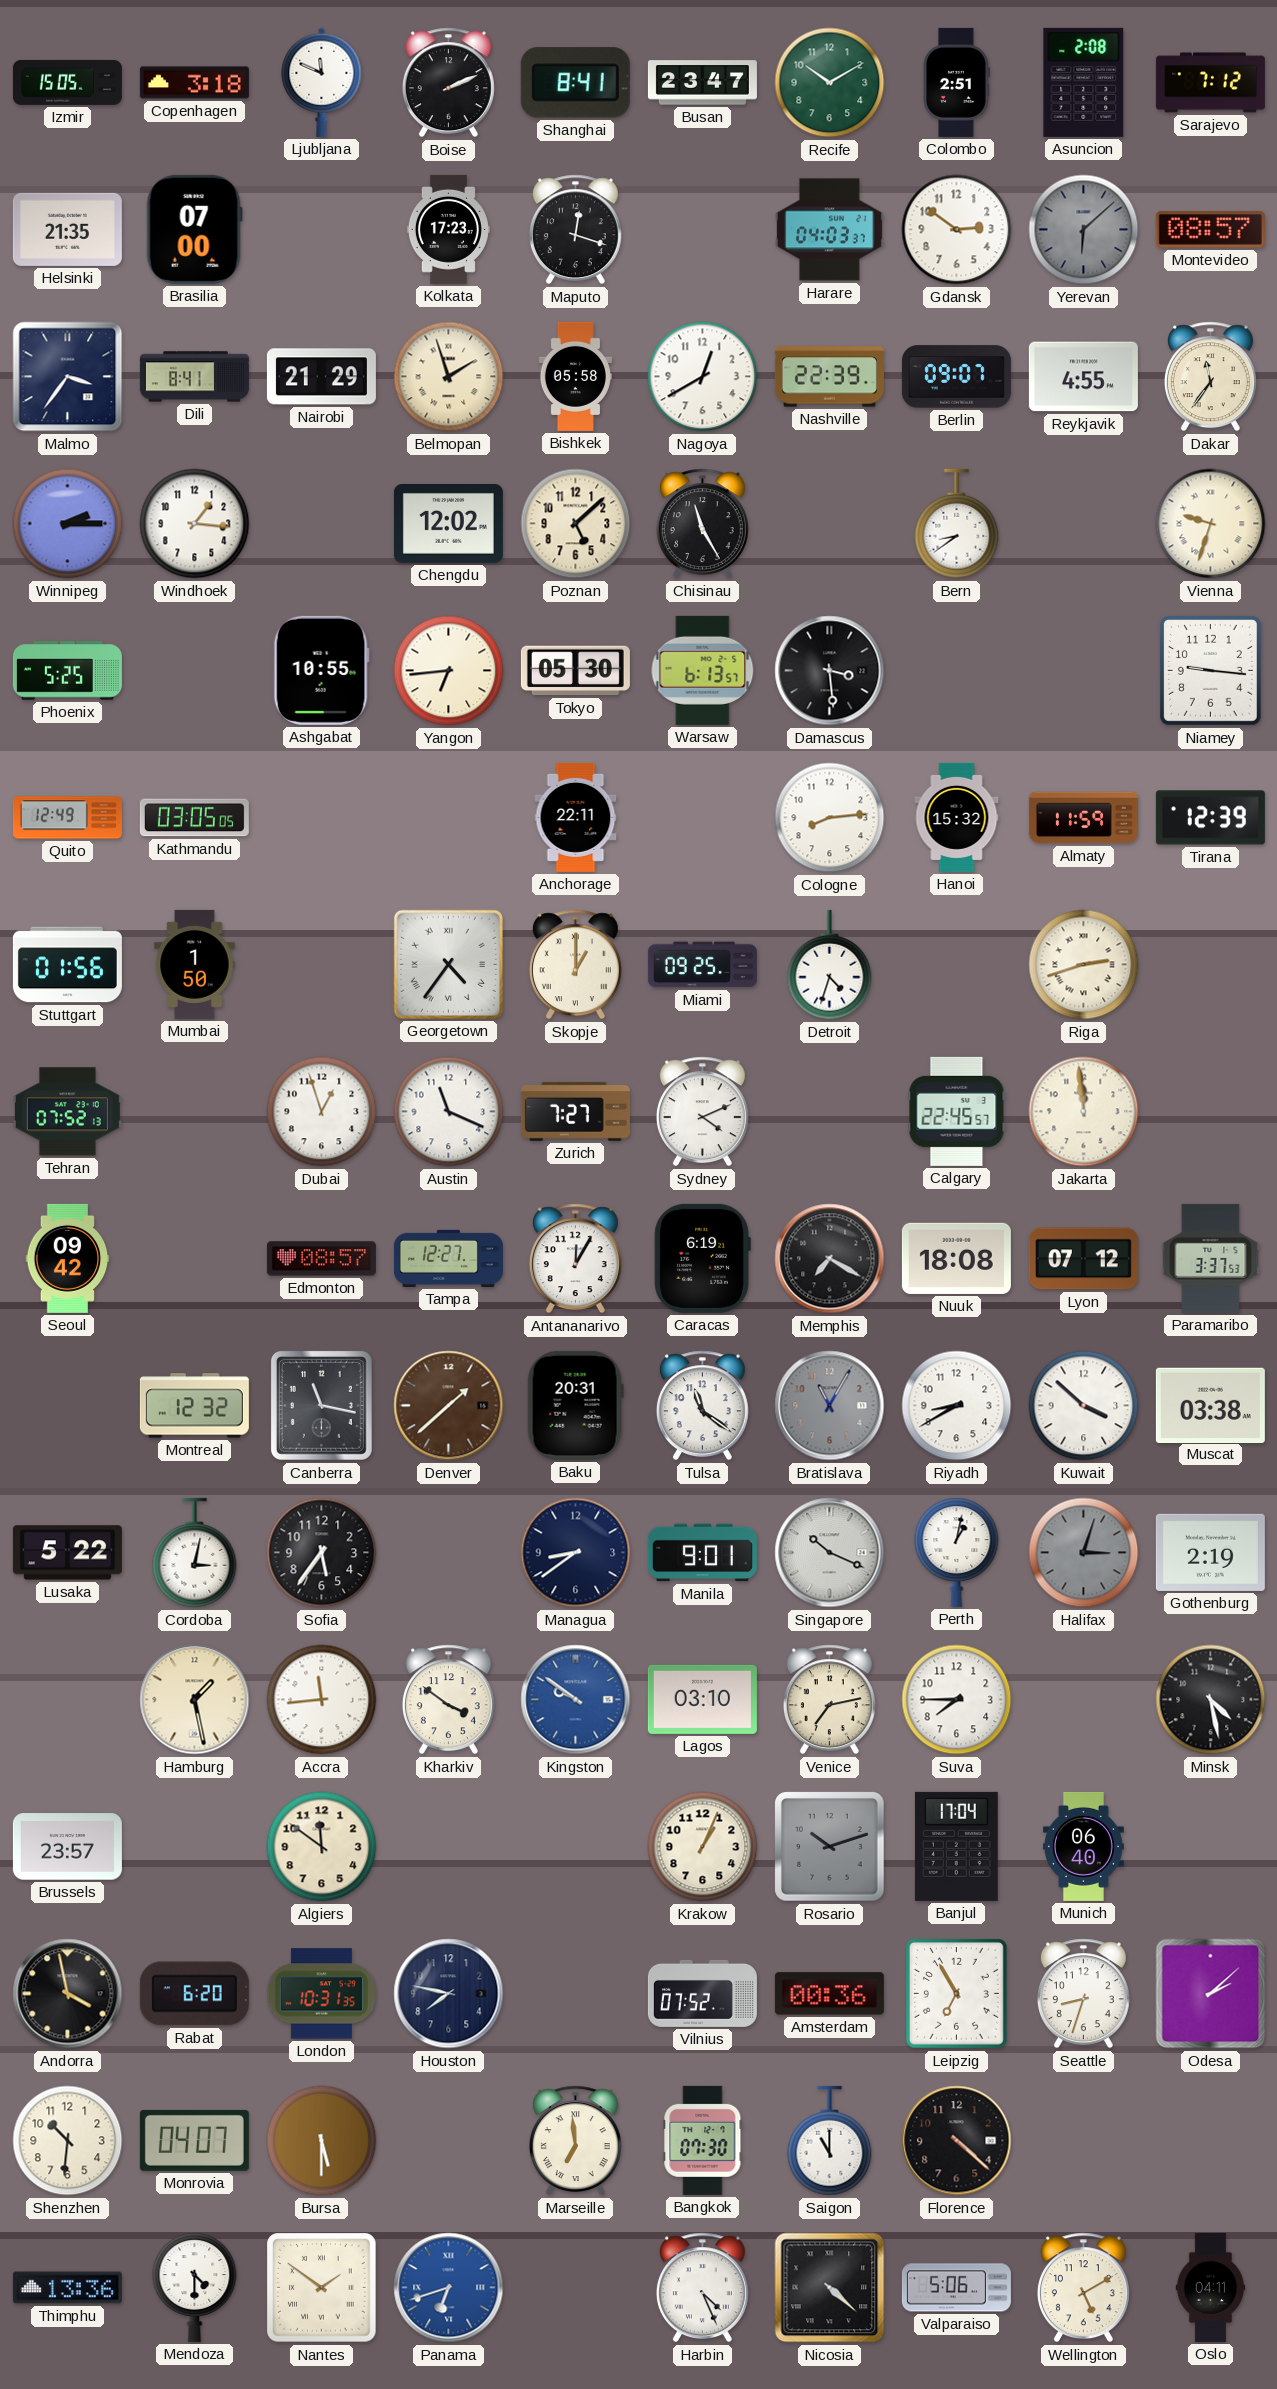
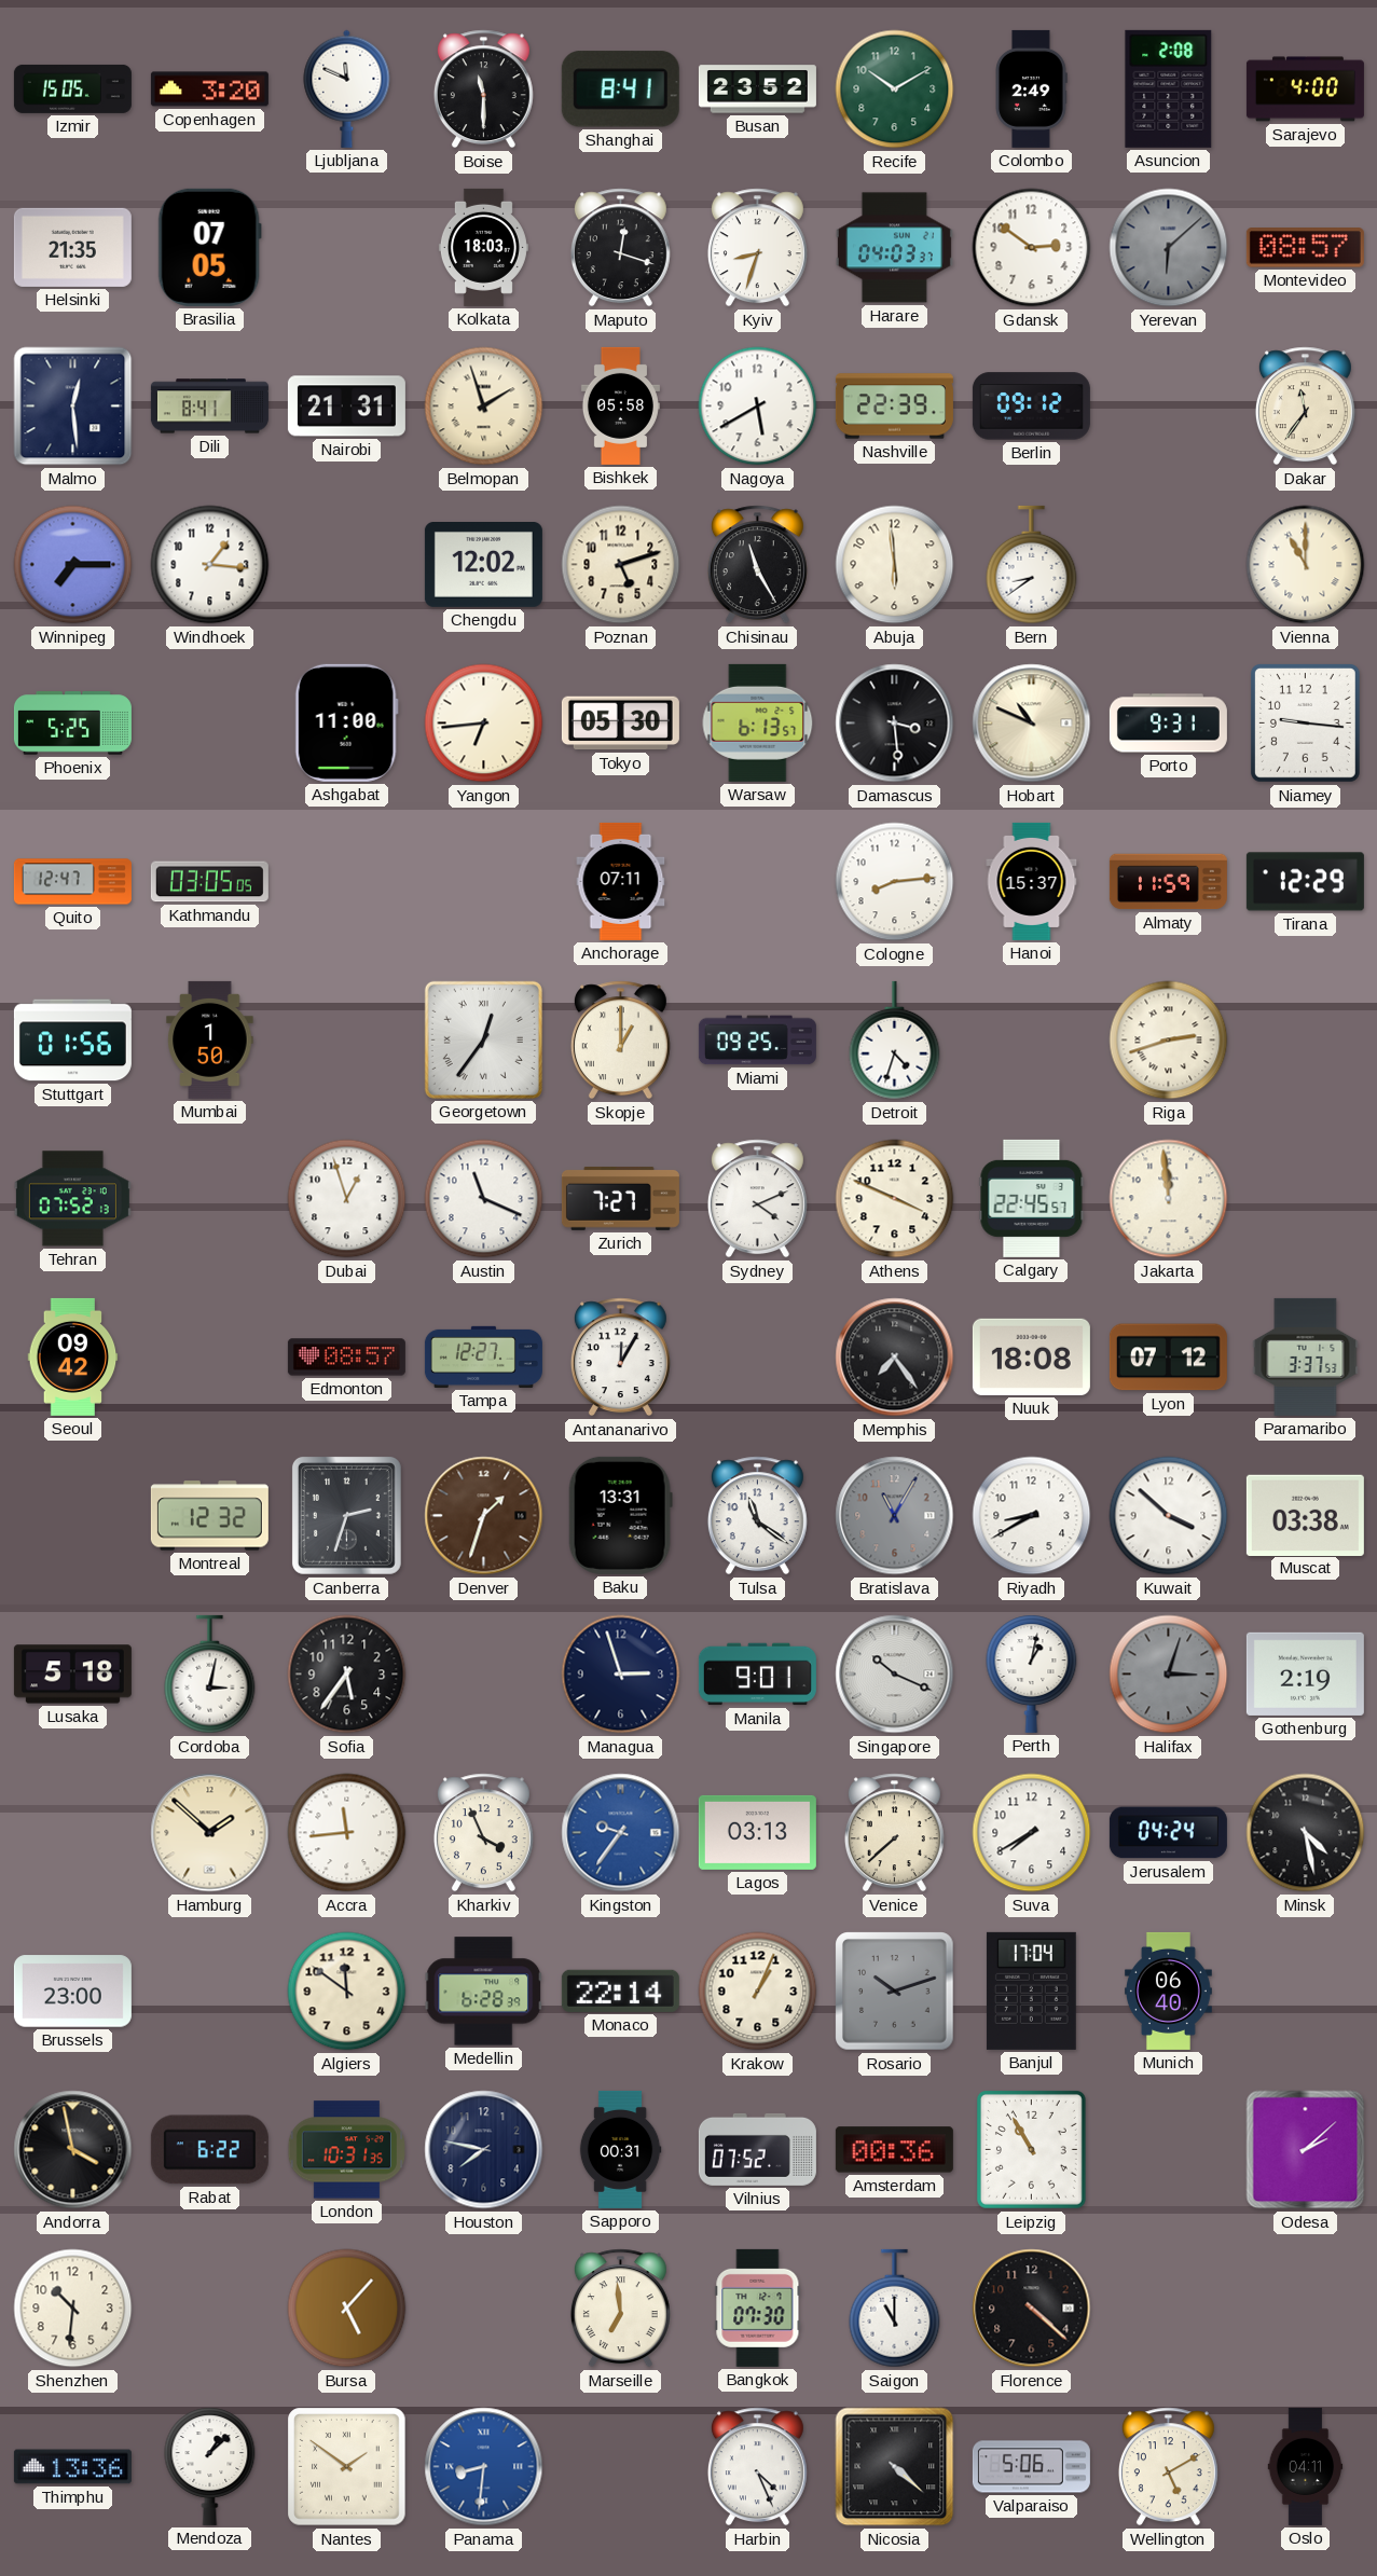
Copenhagen: 3:18 -> 3:20
Boise: 2:11 -> 11:30
Busan: 23:47 -> 23:52
Colombo: 2:51 -> 2:49
Sarajevo: 7:12 -> 4:00
Brasilia: 07:00 -> 07:05
Kolkata: 17:23 -> 18:03
Kyiv: none -> 8:33
Malmo: 3:36 -> 12:29
Nairobi: 21:29 -> 21:31
Nagoya: 12:40 -> 5:40
Berlin: 09:07 -> 09:12
Reykjavik: 4:55 -> none
Winnipeg: 2:15 -> 7:15
Poznan: 5:08 -> 5:12
Abuja: none -> 5:59
Vienna: 9:33 -> 11:00
Ashgabat: 10:55 -> 11:00
Hobart: none -> 10:49
Porto: none -> 9:31
Quito: 12:49 -> 12:47
Anchorage: 22:11 -> 07:11
Hanoi: 15:32 -> 15:37
Tirana: 12:39 -> 12:29
Georgetown: 4:36 -> 12:36
Athens: none -> 3:49
Caracas: 6:19 -> none
Memphis: 7:20 -> 7:24
Canberra: 11:17 -> 2:33
Denver: 1:38 -> 1:33
Baku: 20:31 -> 13:31
Lusaka: 5:22 -> 5:18
Managua: 8:39 -> 2:57
Hamburg: 1:28 -> 1:52
Kharkiv: 3:51 -> 3:56
Kingston: 9:51 -> 9:36
Lagos: 03:10 -> 03:13
Venice: 7:13 -> 7:38
Suva: 7:45 -> 7:40
Jerusalem: none -> 04:24
Brussels: 23:57 -> 23:00
Medellin: none -> 6:28
Monaco: none -> 22:14
Rabat: 6:20 -> 6:22
Sapporo: none -> 00:31
Leipzig: 6:55 -> 10:55
Seattle: 8:33 -> none
Monrovia: 04:07 -> none
Bursa: 5:30 -> 5:07
Mendoza: 4:30 -> 1:08
Panama: 6:42 -> 8:31
